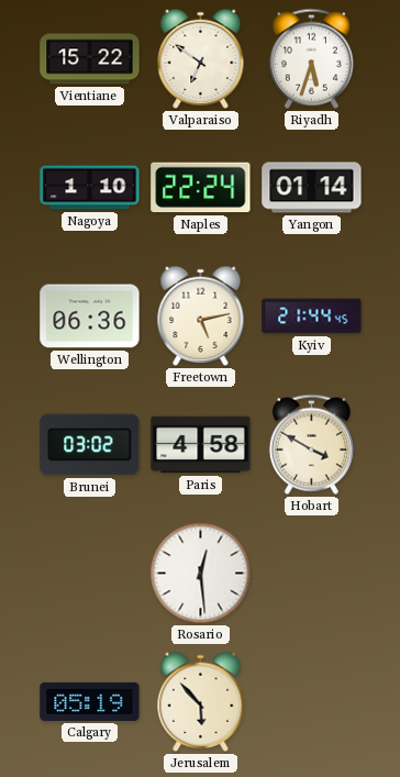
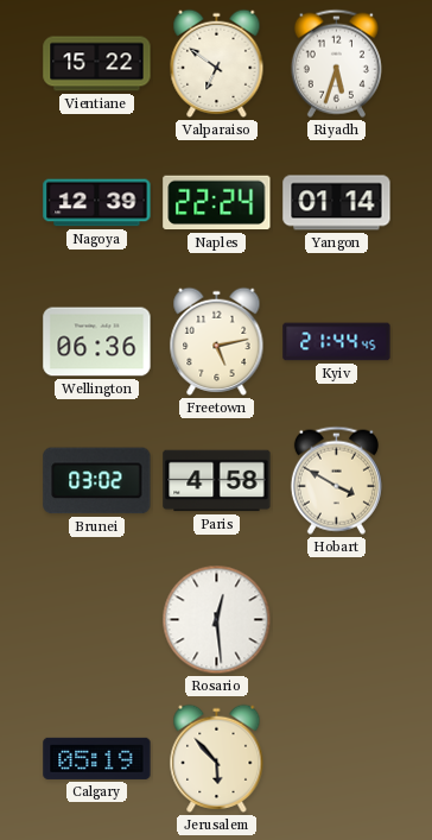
Nagoya: 1:10 -> 12:39
